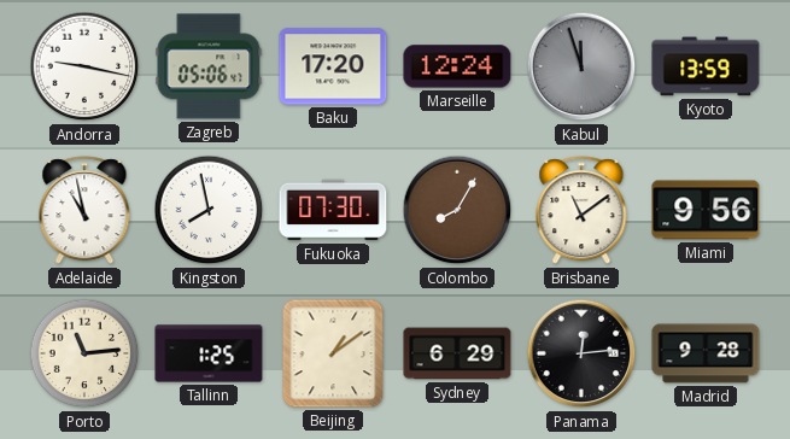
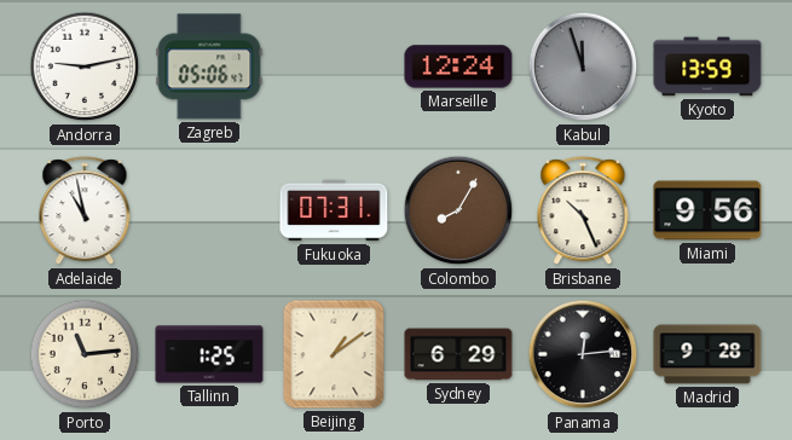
Andorra: 9:17 -> 9:13
Baku: 17:20 -> none
Kingston: 7:58 -> none
Fukuoka: 07:30 -> 07:31
Brisbane: 11:09 -> 10:26
